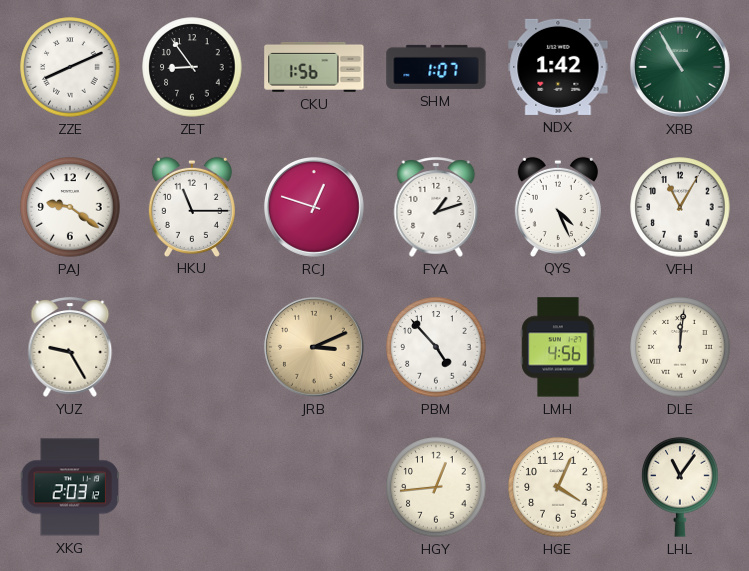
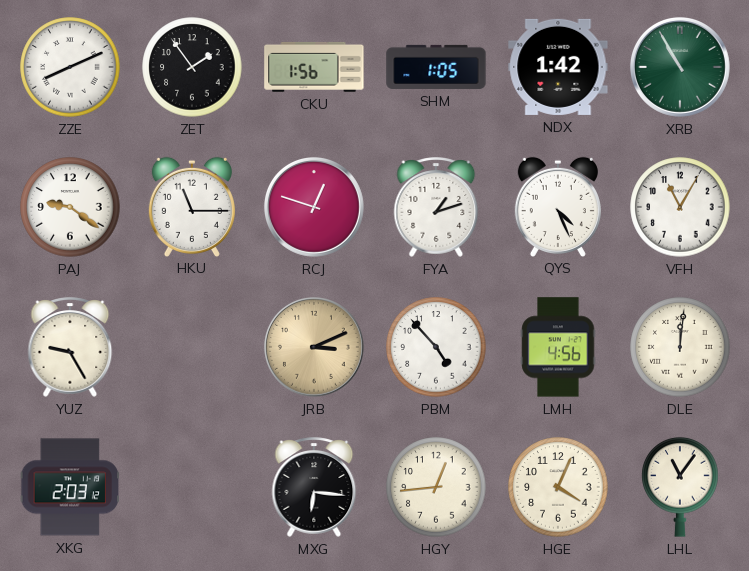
ZET: 8:54 -> 1:54
SHM: 1:07 -> 1:05
MXG: none -> 6:16
